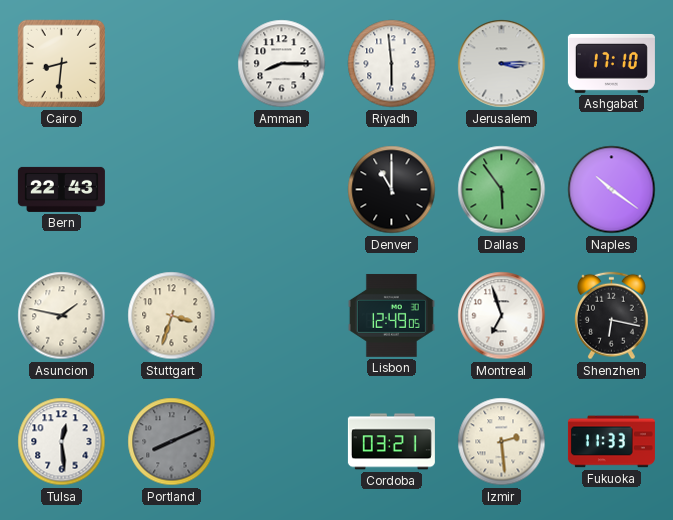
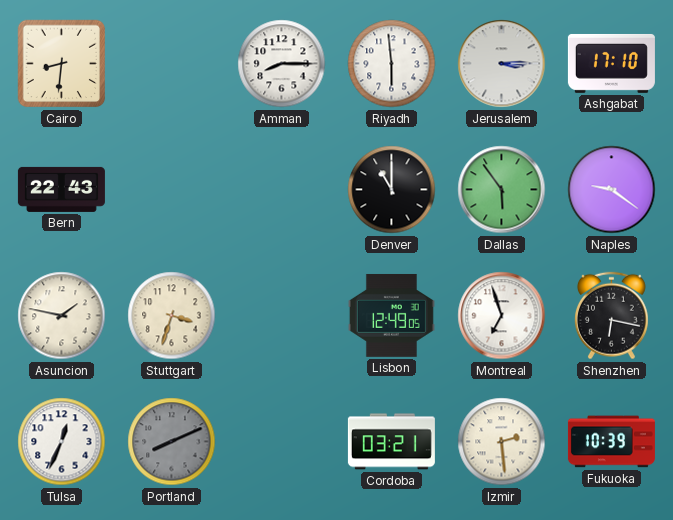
Naples: 10:21 -> 9:21
Tulsa: 12:29 -> 12:34
Fukuoka: 11:33 -> 10:39
